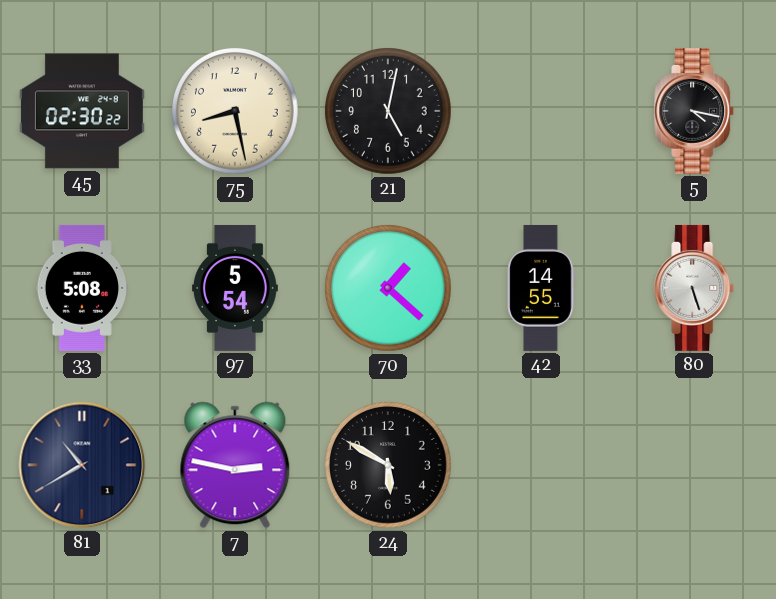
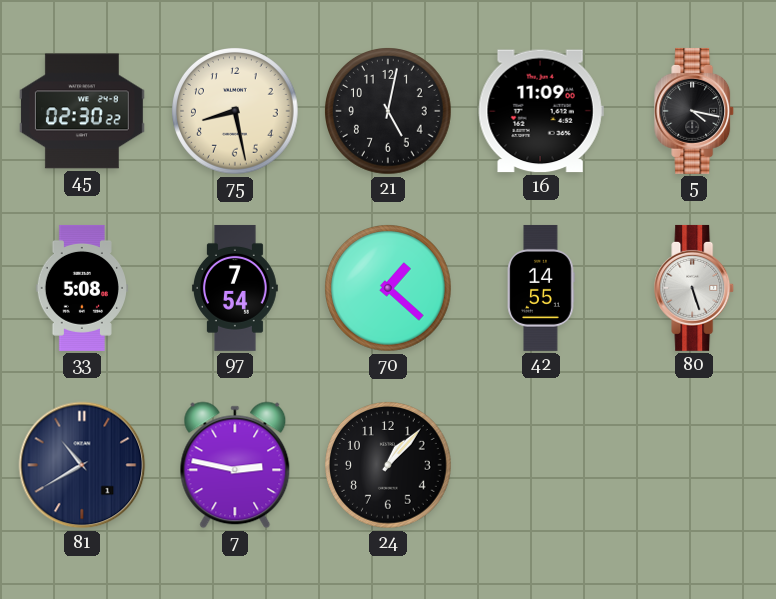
16: none -> 11:09
97: 5:54 -> 7:54
24: 5:50 -> 1:07
